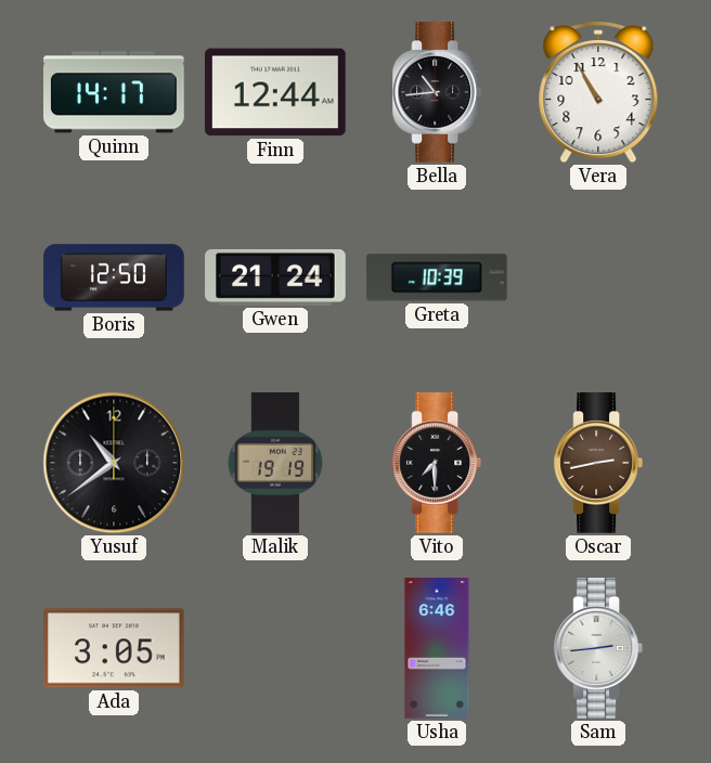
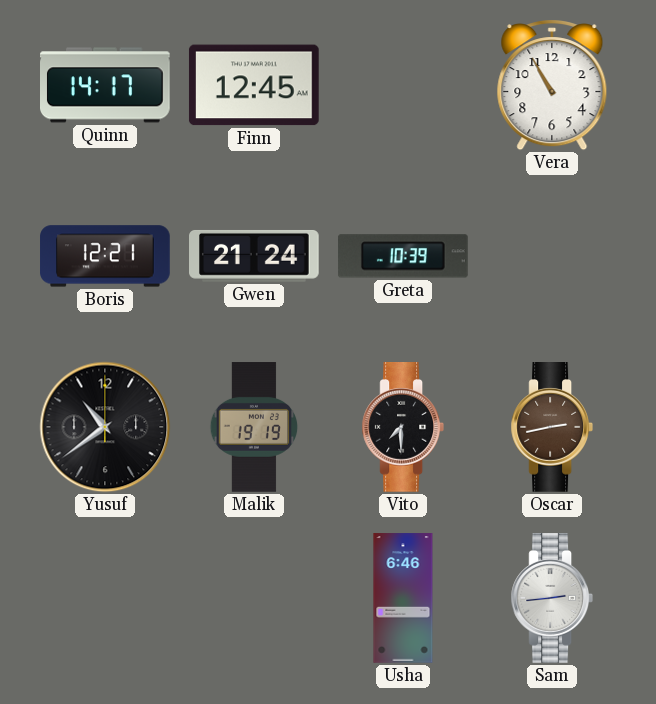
Finn: 12:44 -> 12:45
Bella: 10:44 -> none
Boris: 12:50 -> 12:21
Ada: 3:05 -> none
